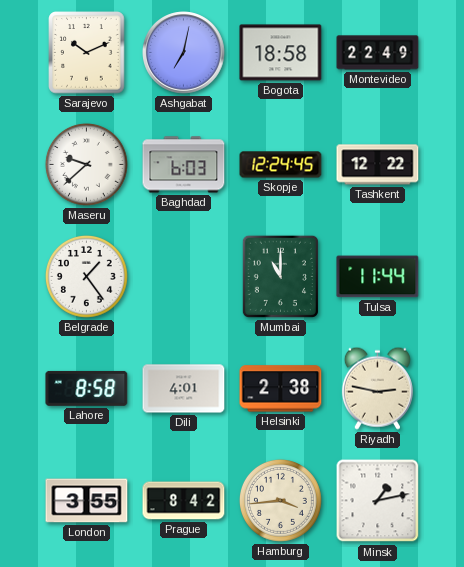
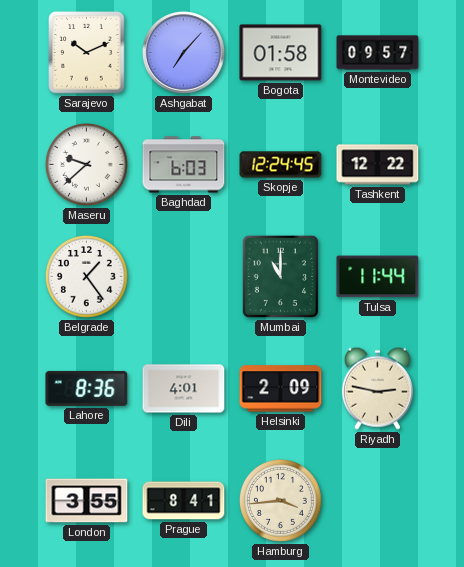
Ashgabat: 7:02 -> 7:07
Bogota: 18:58 -> 01:58
Montevideo: 22:49 -> 09:57
Lahore: 8:58 -> 8:36
Helsinki: 2:38 -> 2:09
Prague: 8:42 -> 8:41
Minsk: 1:13 -> none
